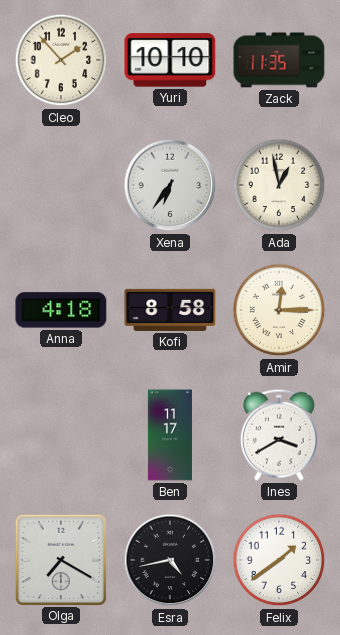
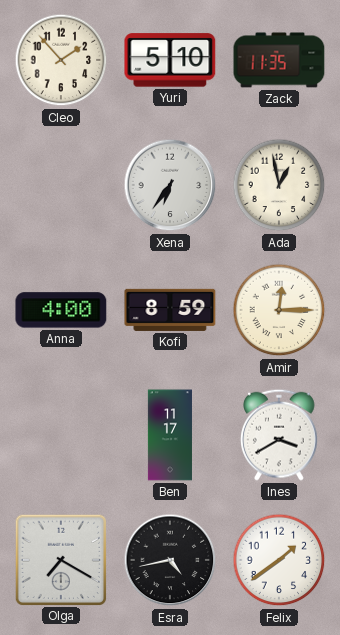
Yuri: 10:10 -> 5:10
Anna: 4:18 -> 4:00
Kofi: 8:58 -> 8:59
